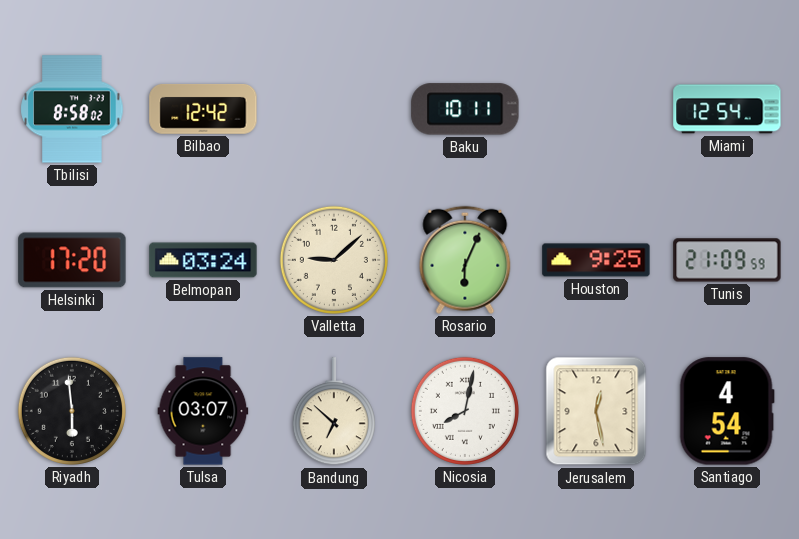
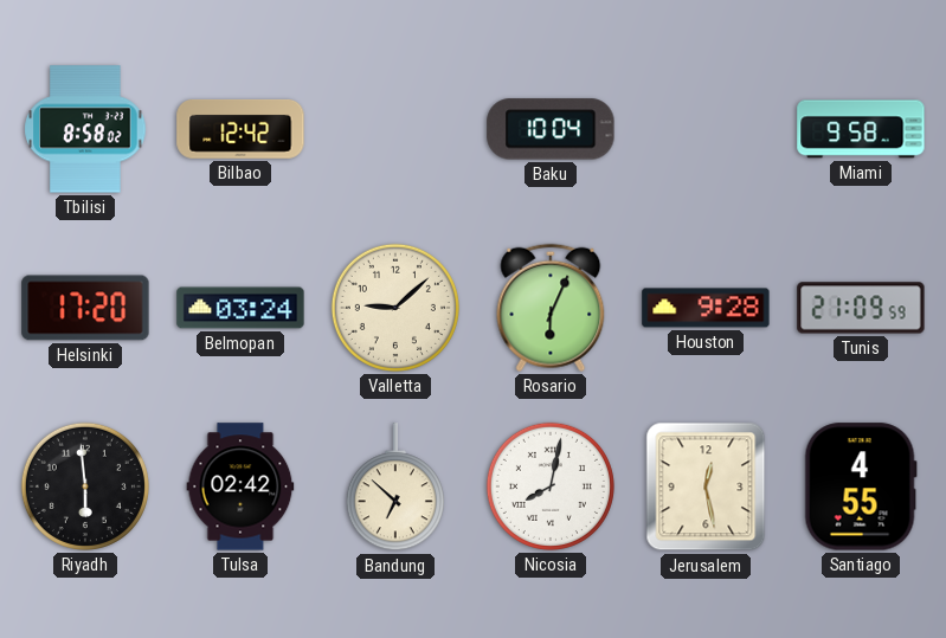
Baku: 10:11 -> 10:04
Miami: 12:54 -> 9:58
Houston: 9:25 -> 9:28
Tulsa: 03:07 -> 02:42
Santiago: 4:54 -> 4:55
